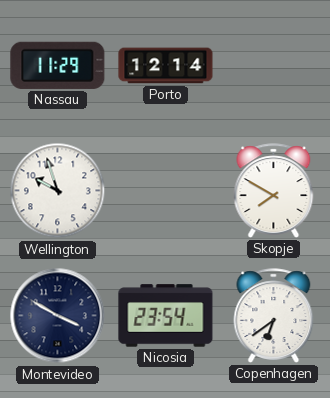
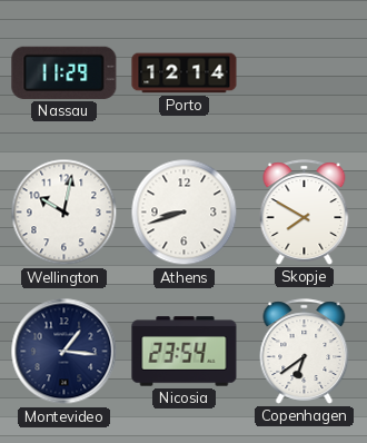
Wellington: 9:57 -> 10:02
Athens: none -> 8:42
Montevideo: 3:50 -> 1:16
